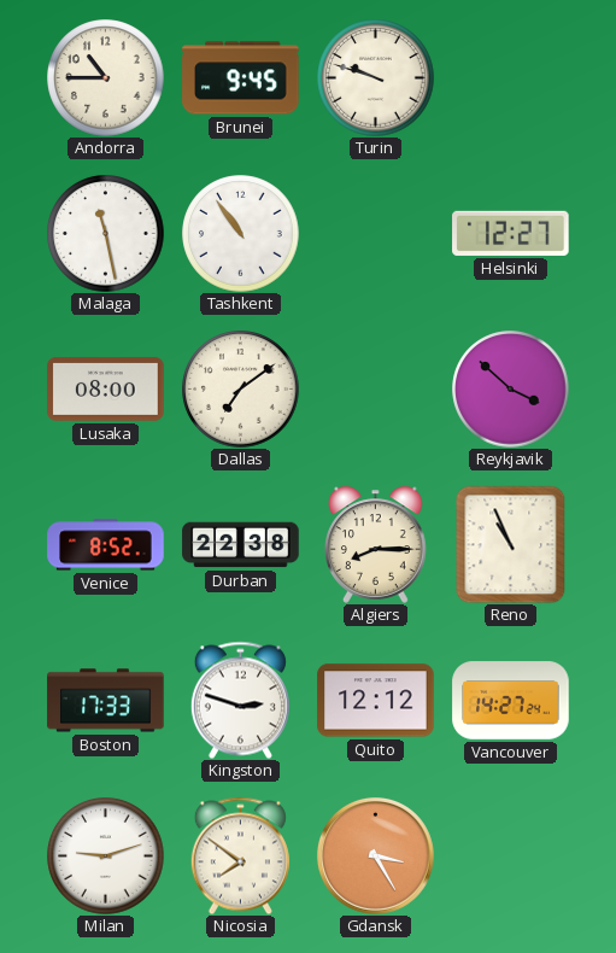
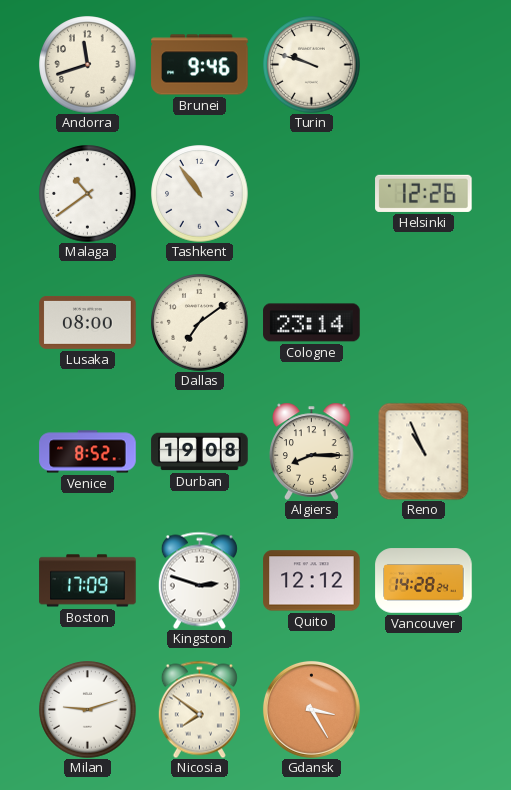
Andorra: 10:45 -> 11:42
Brunei: 9:45 -> 9:46
Malaga: 11:28 -> 10:39
Helsinki: 12:27 -> 12:26
Cologne: none -> 23:14
Reykjavik: 3:52 -> none
Durban: 22:38 -> 19:08
Boston: 17:33 -> 17:09
Vancouver: 14:27 -> 14:28
